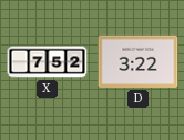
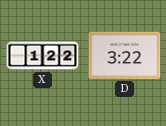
X: 7:52 -> 1:22
